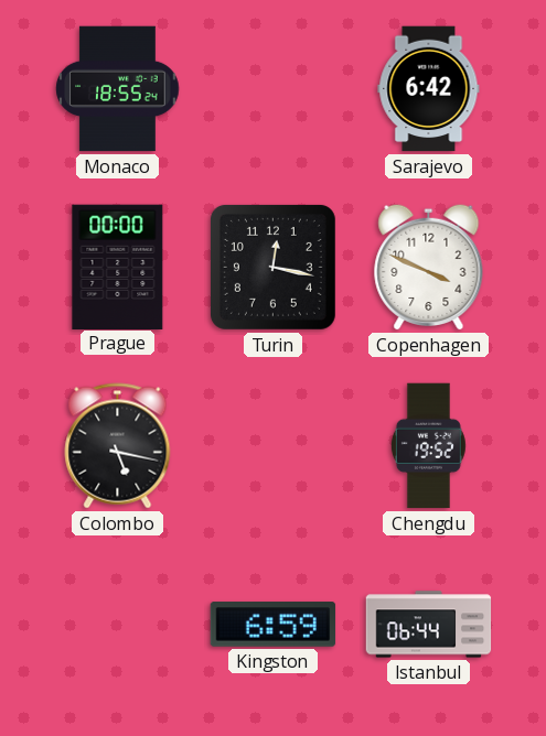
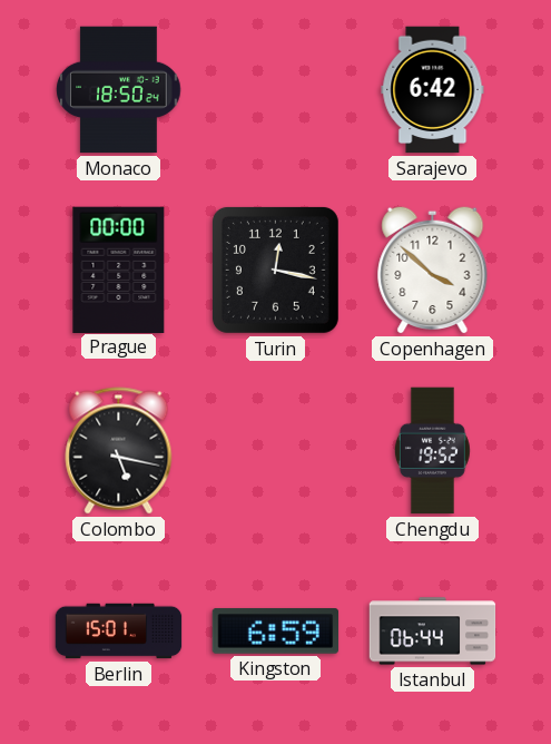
Monaco: 18:55 -> 18:50
Copenhagen: 3:49 -> 3:52
Berlin: none -> 15:01
